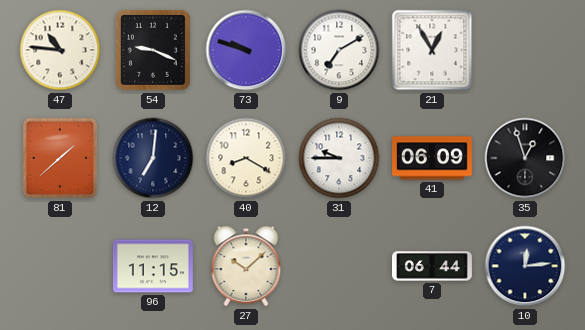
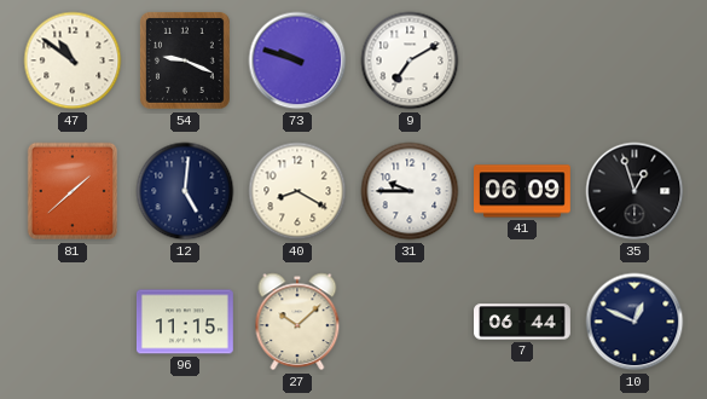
47: 10:46 -> 10:51
21: 12:55 -> none
12: 7:01 -> 5:01
10: 12:14 -> 12:49
